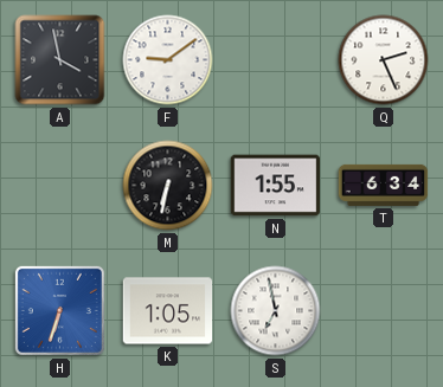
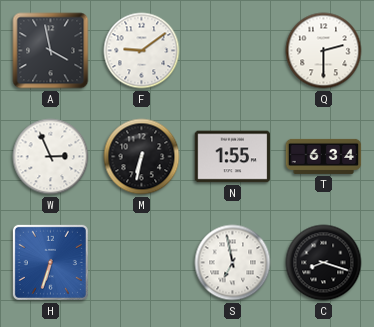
Q: 2:26 -> 2:30
W: none -> 2:56
K: 1:05 -> none
C: none -> 8:18
